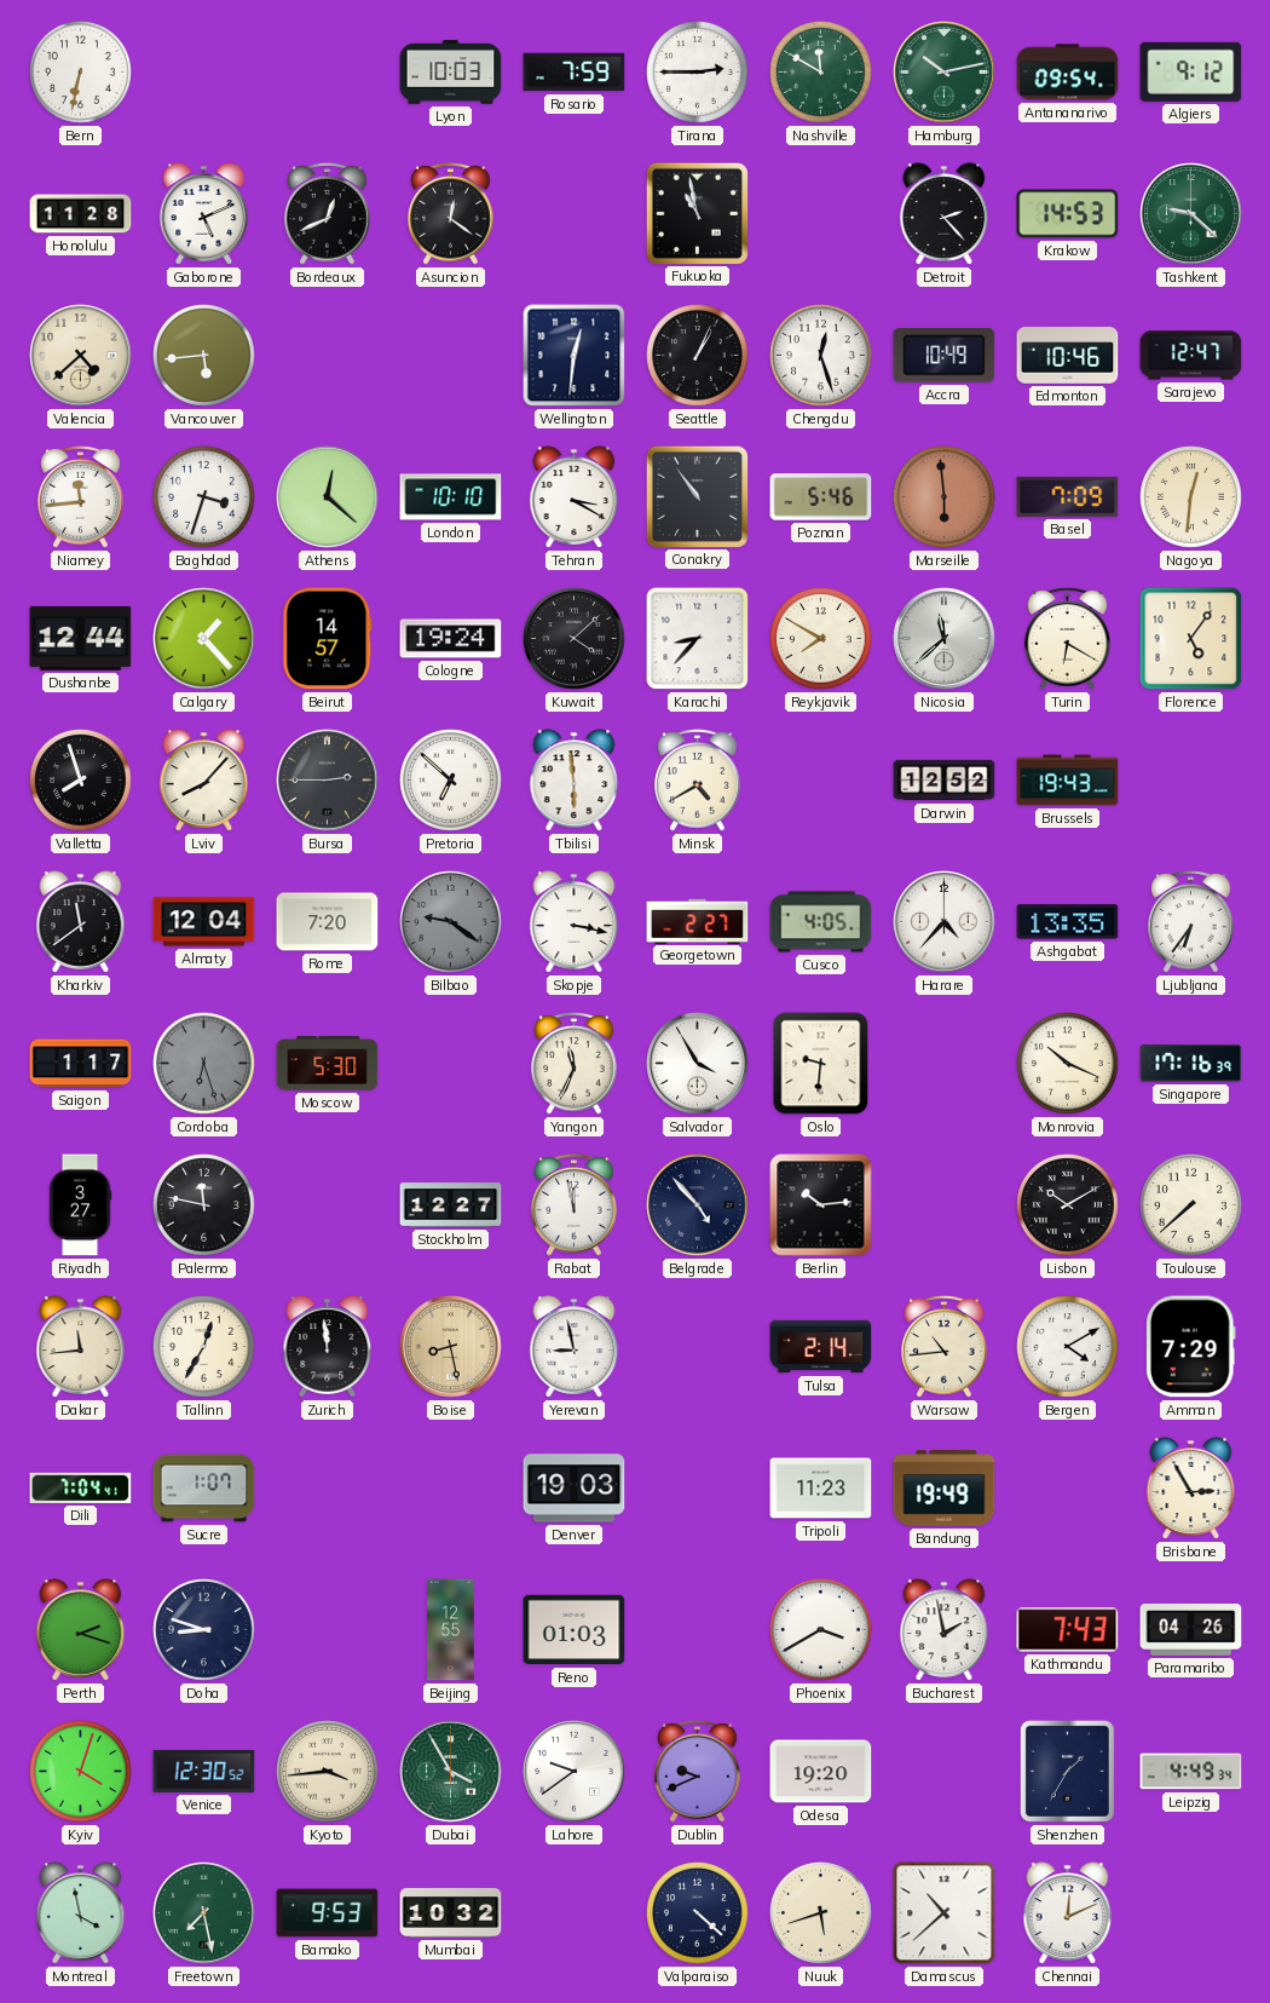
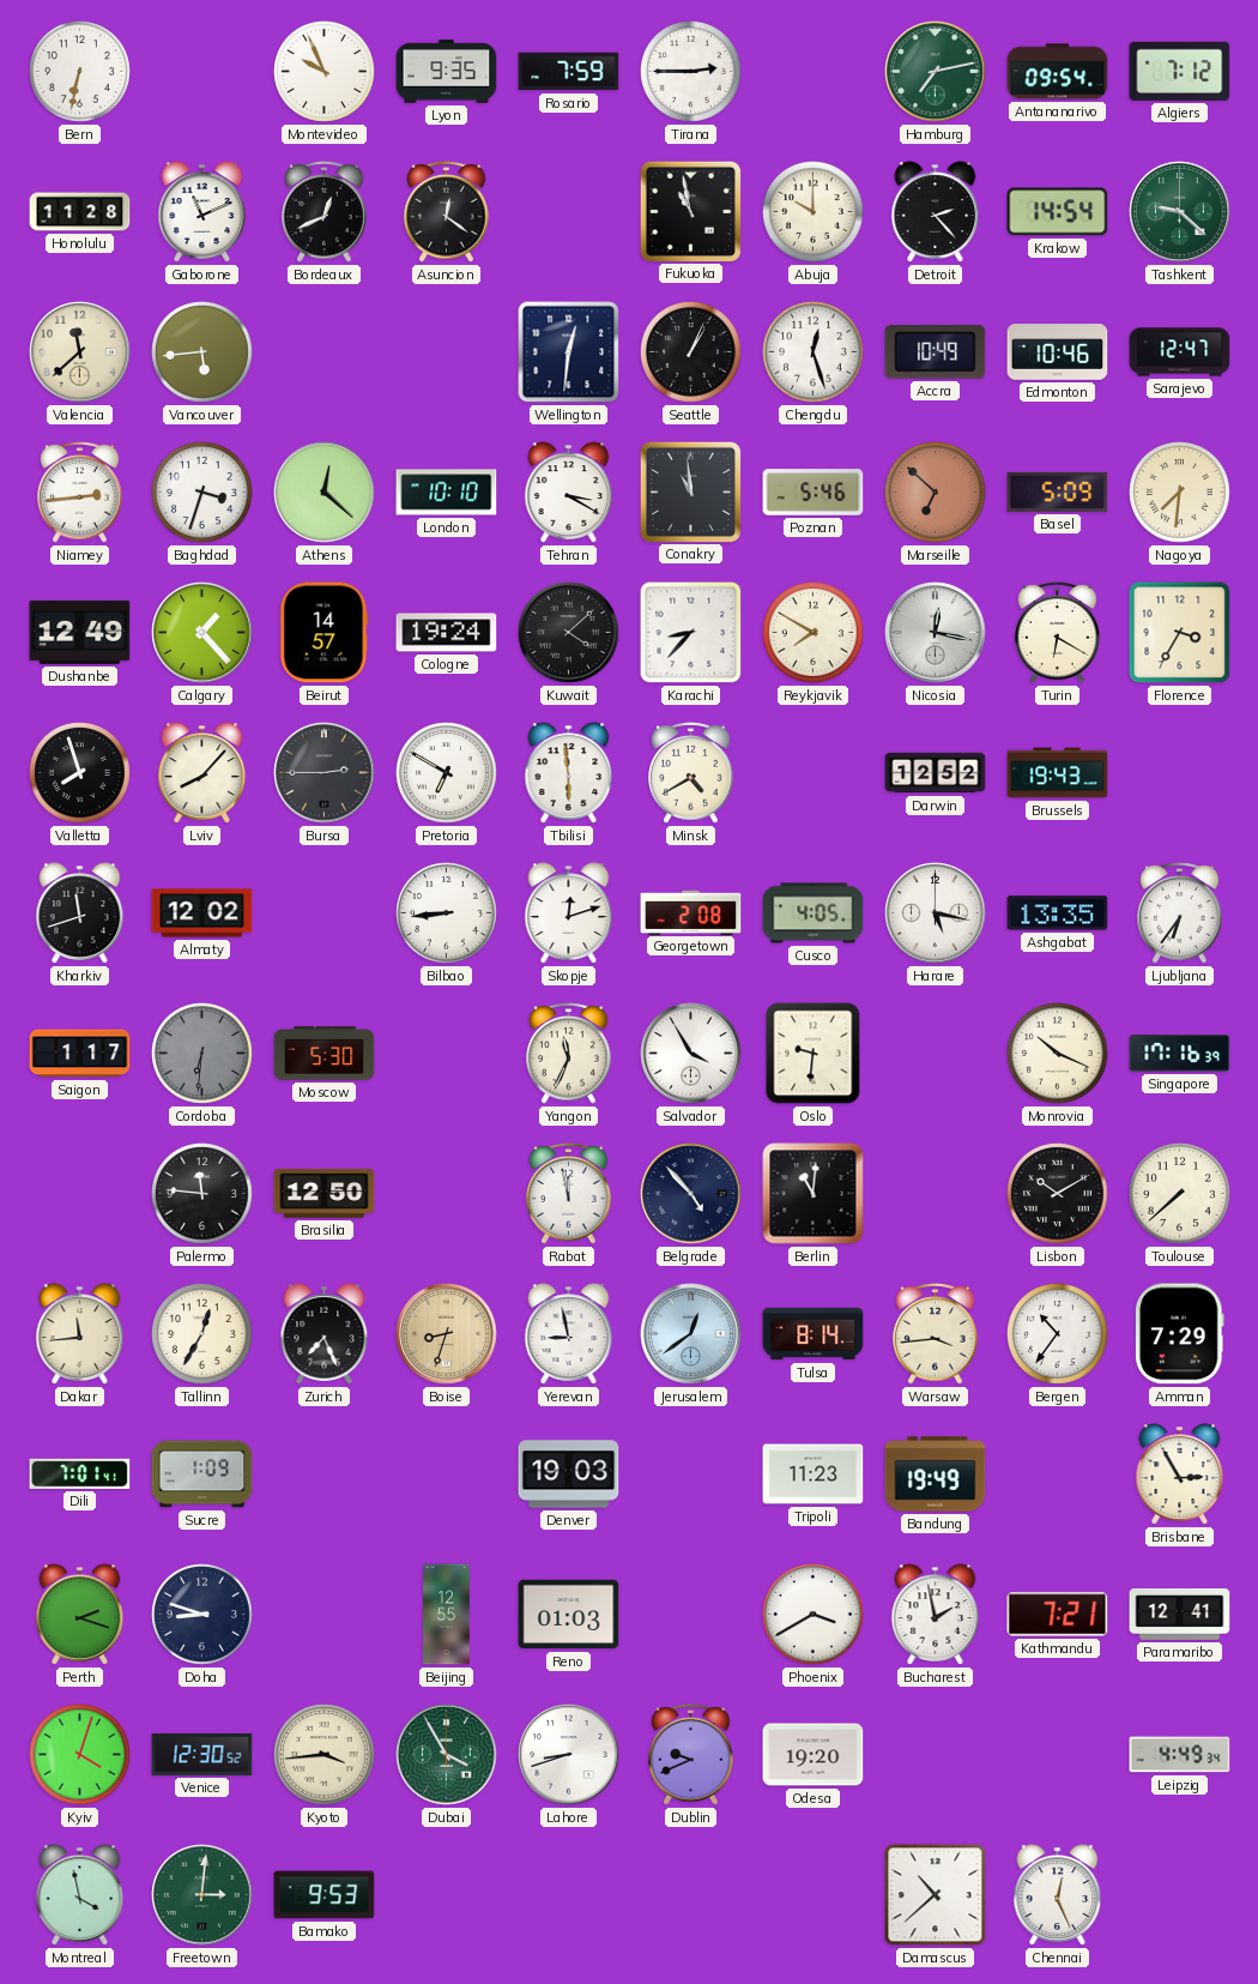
Montevideo: none -> 9:56
Lyon: 10:03 -> 9:35
Nashville: 11:50 -> none
Hamburg: 10:13 -> 7:13
Algiers: 9:12 -> 7:12
Gaborone: 5:11 -> 11:11
Abuja: none -> 10:00
Krakow: 14:53 -> 14:54
Valencia: 4:38 -> 11:38
Niamey: 11:44 -> 2:44
Conakry: 10:54 -> 10:59
Marseille: 5:59 -> 6:52
Basel: 7:09 -> 5:09
Nagoya: 12:31 -> 7:31
Dushanbe: 12:44 -> 12:49
Nicosia: 11:38 -> 12:17
Florence: 5:06 -> 3:35
Pretoria: 6:52 -> 6:50
Kharkiv: 11:39 -> 11:42
Almaty: 12:04 -> 12:02
Rome: 7:20 -> none
Bilbao: 9:21 -> 8:44
Bilbao dial: grey -> white
Skopje: 3:17 -> 12:12
Georgetown: 2:27 -> 2:08
Harare: 4:37 -> 5:17
Cordoba: 6:27 -> 6:31
Riyadh: 3:27 -> none
Palermo: 11:47 -> 11:46
Brasilia: none -> 12:50
Stockholm: 12:27 -> none
Berlin: 10:14 -> 11:01
Zurich: 11:59 -> 7:26
Boise: 8:28 -> 8:33
Jerusalem: none -> 12:39
Tulsa: 2:14 -> 8:14
Warsaw: 10:44 -> 3:44
Bergen: 4:10 -> 10:36
Dili: 7:04 -> 7:01
Sucre: 1:07 -> 1:09
Kathmandu: 7:43 -> 7:21
Paramaribo: 04:26 -> 12:41
Lahore: 9:39 -> 8:42
Shenzhen: 1:35 -> none
Freetown: 7:28 -> 3:01
Mumbai: 10:32 -> none
Valparaiso: 4:22 -> none
Nuuk: 5:42 -> none
Chennai: 12:11 -> 12:26
